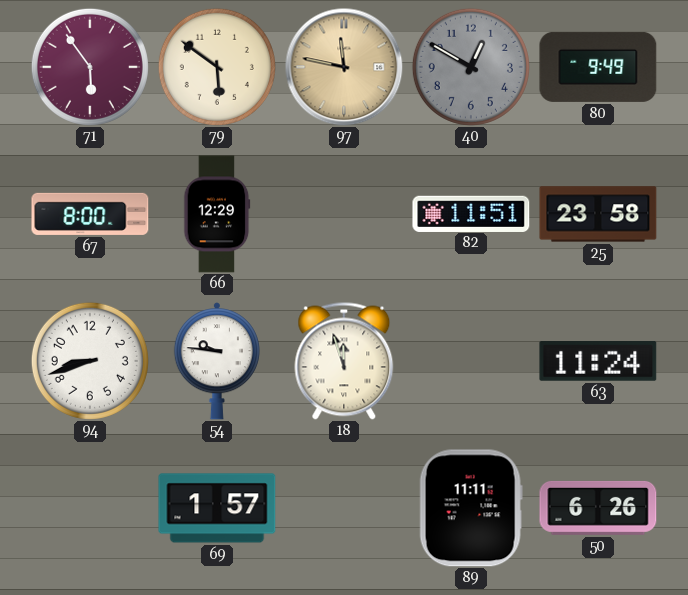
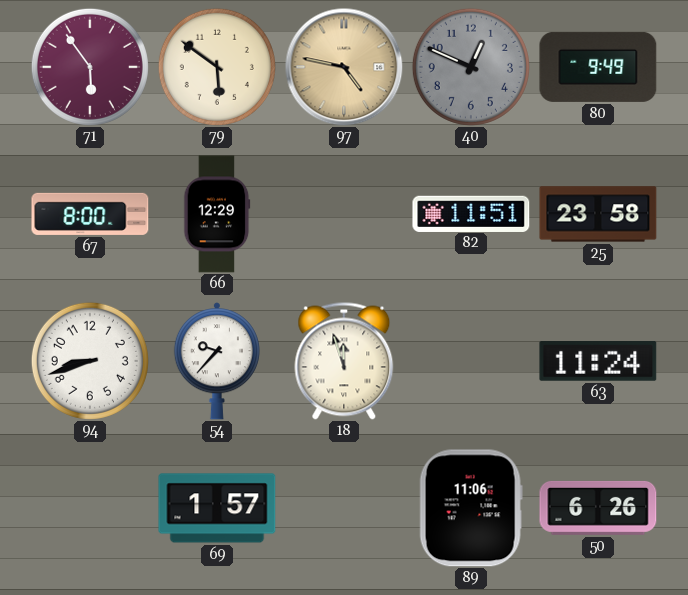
97: 11:47 -> 4:47
40: 12:50 -> 12:49
54: 9:46 -> 9:37
89: 11:11 -> 11:06
